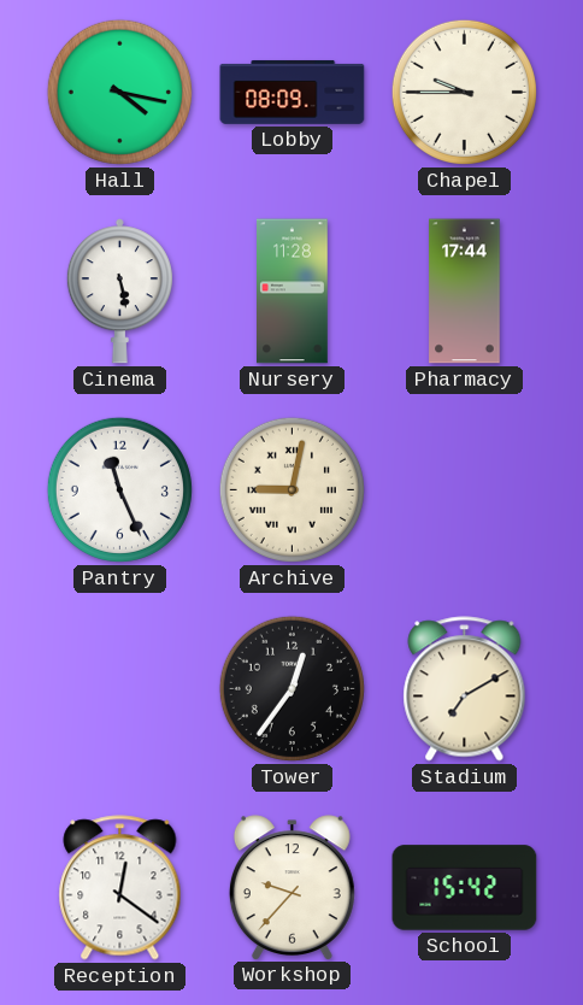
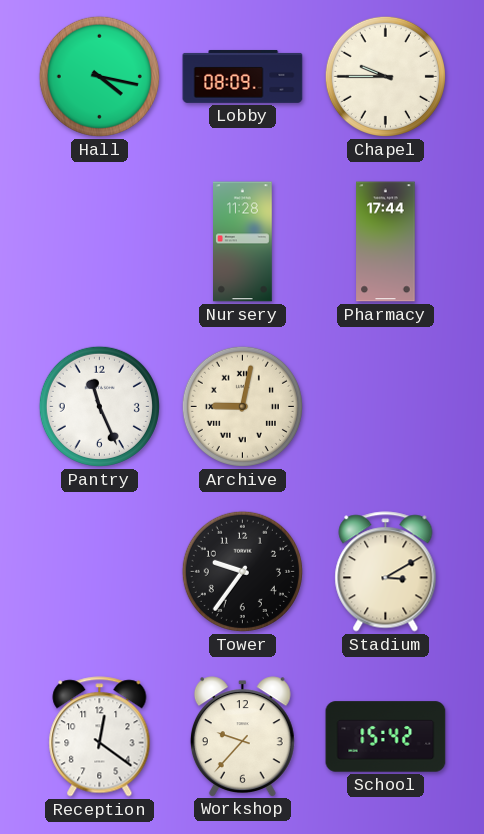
Cinema: 5:28 -> none
Tower: 12:36 -> 9:36
Stadium: 7:10 -> 3:10
